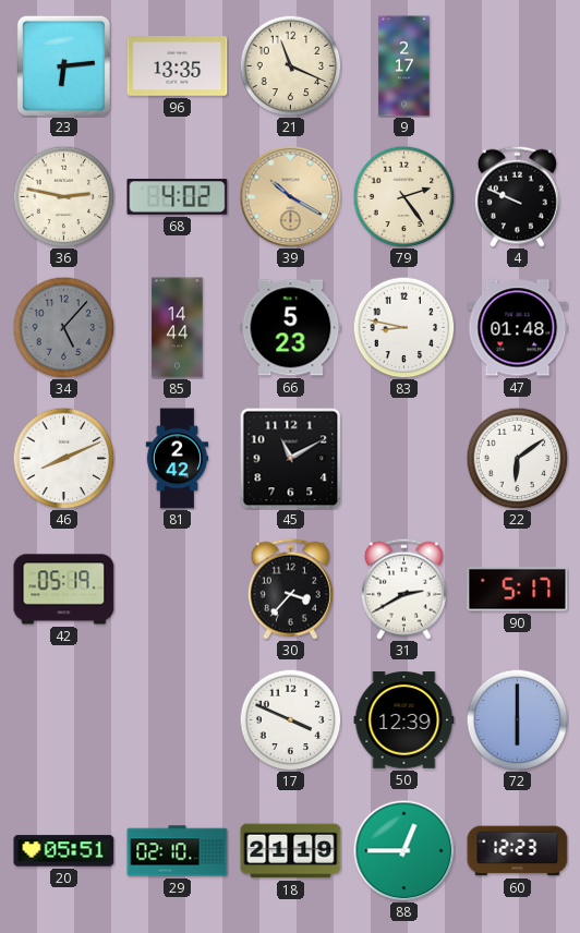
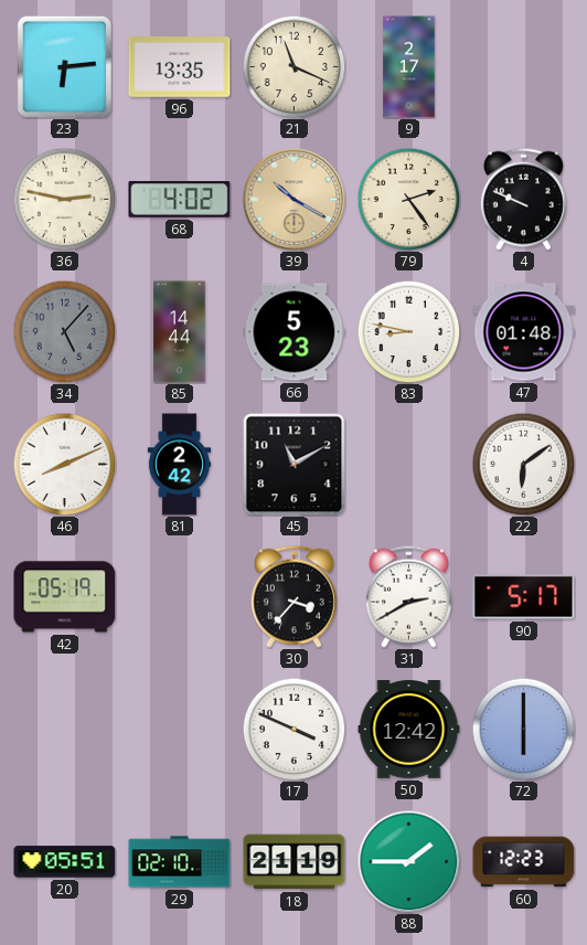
50: 12:39 -> 12:42
88: 12:45 -> 1:45
